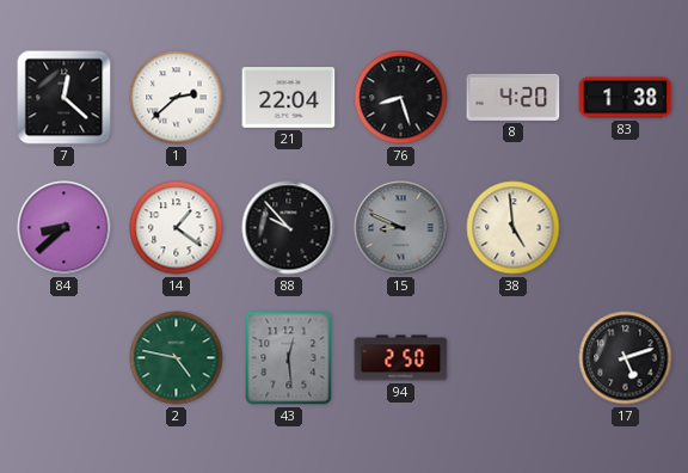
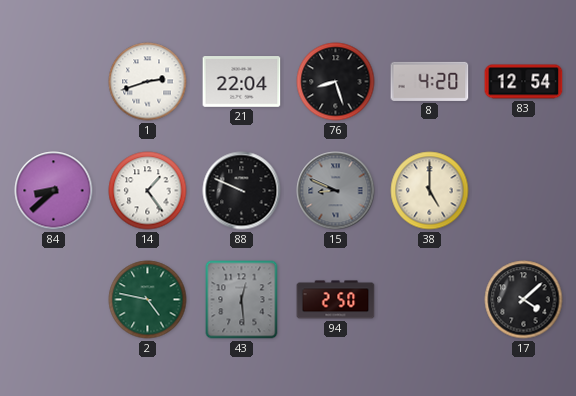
7: 12:22 -> none
1: 2:38 -> 2:42
83: 1:38 -> 12:54
14: 1:21 -> 1:24
88: 9:53 -> 9:49
38: 4:59 -> 5:00
17: 5:12 -> 4:08
